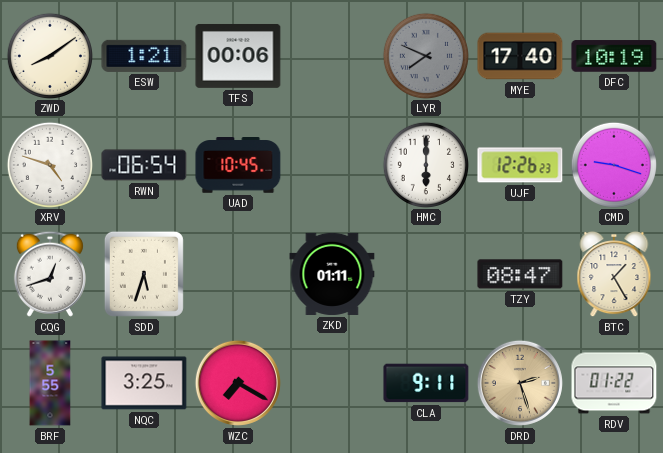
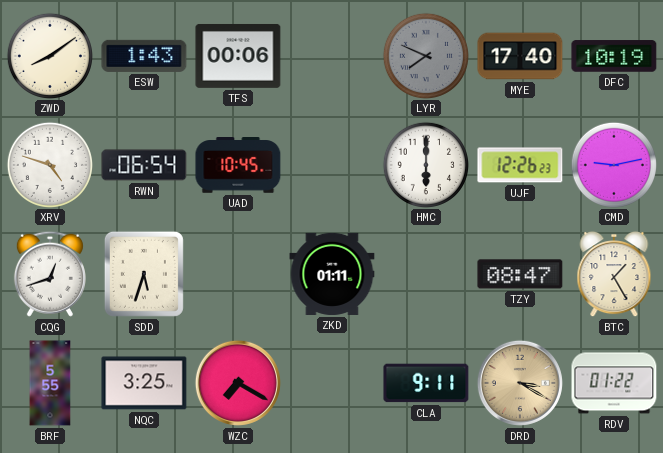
ESW: 1:21 -> 1:43
CMD: 9:18 -> 9:13
DRD: 2:27 -> 3:20
